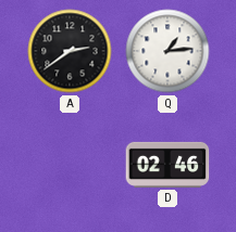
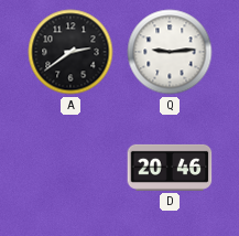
Q: 1:14 -> 9:14
D: 02:46 -> 20:46
